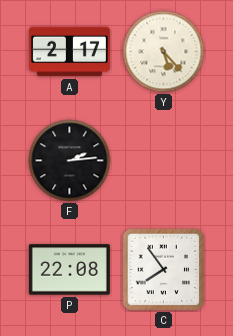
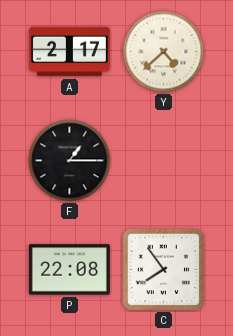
Y: 5:23 -> 4:38
F: 2:14 -> 1:15
